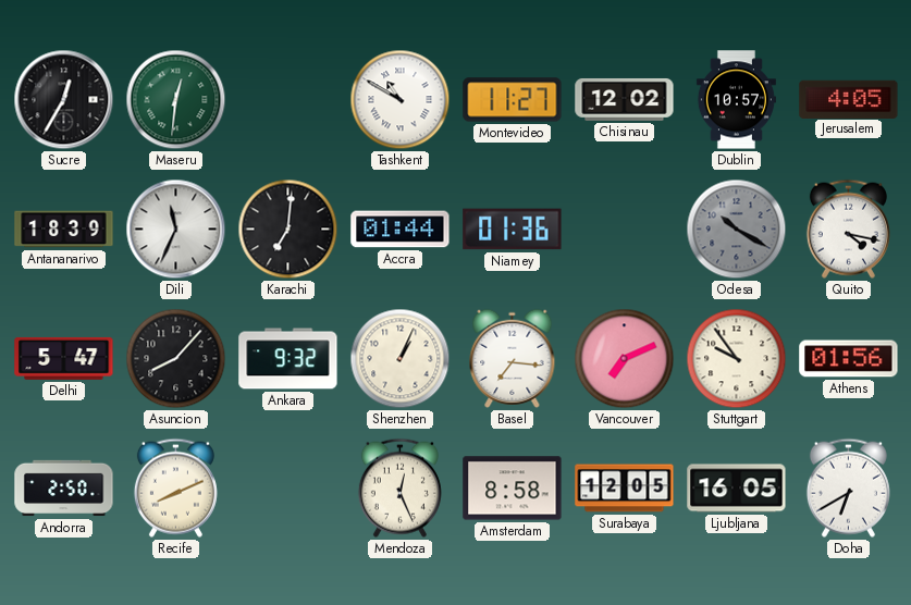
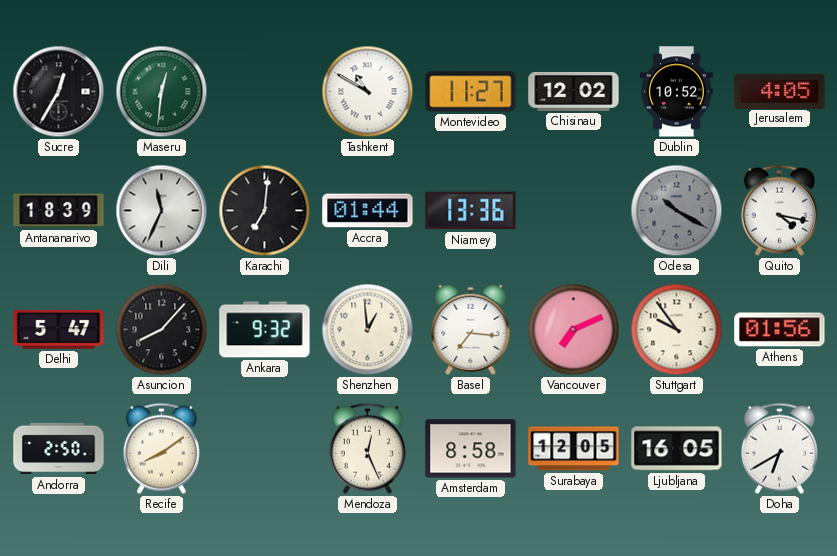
Dublin: 10:57 -> 10:52
Niamey: 01:36 -> 13:36
Shenzhen: 1:04 -> 12:59
Recife: 8:11 -> 8:09
